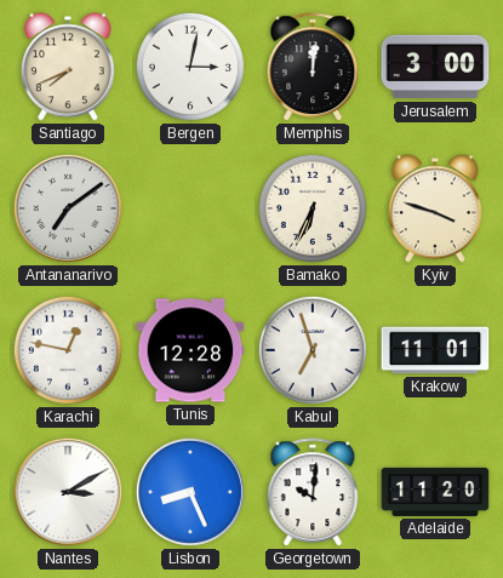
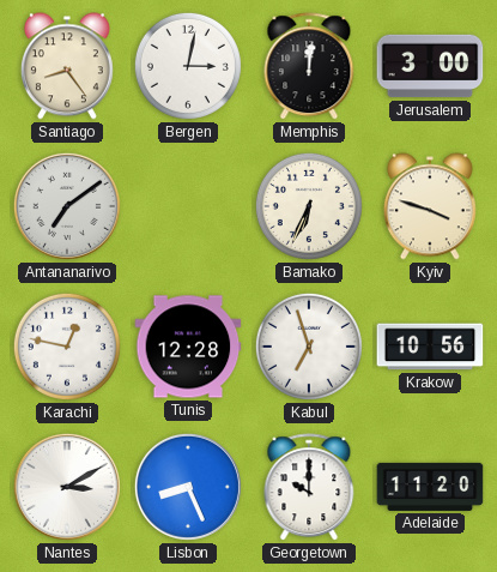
Santiago: 7:41 -> 8:24
Krakow: 11:01 -> 10:56
Georgetown: 10:01 -> 10:00
